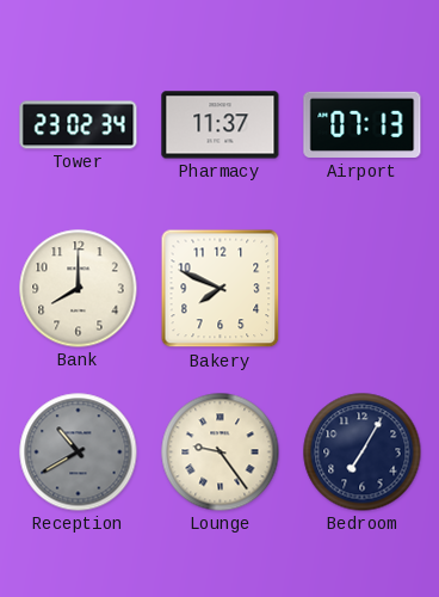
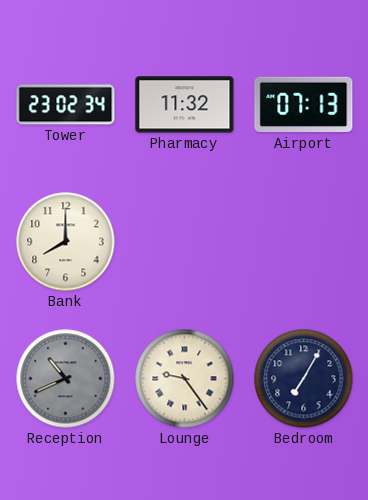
Pharmacy: 11:37 -> 11:32
Bakery: 7:49 -> none
Reception: 10:40 -> 10:41
